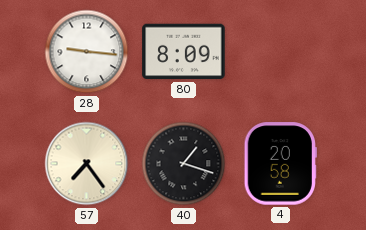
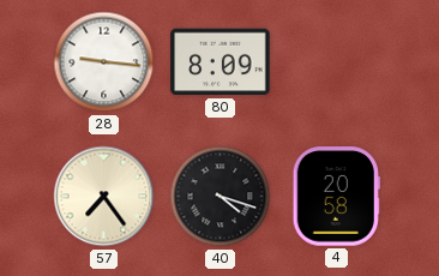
40: 1:18 -> 4:18
